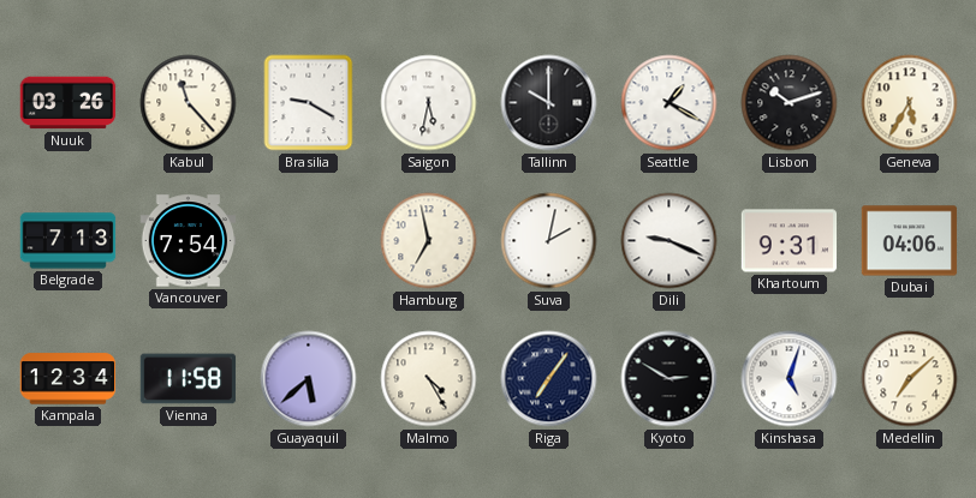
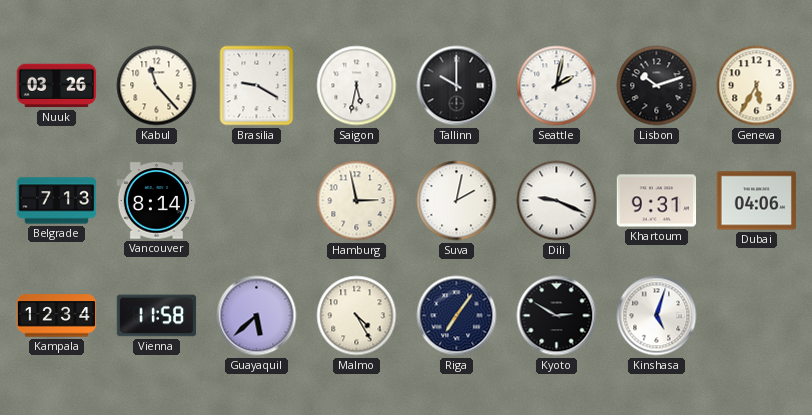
Seattle: 1:20 -> 2:02
Vancouver: 7:54 -> 8:14
Hamburg: 6:58 -> 2:58
Medellin: 7:08 -> none
